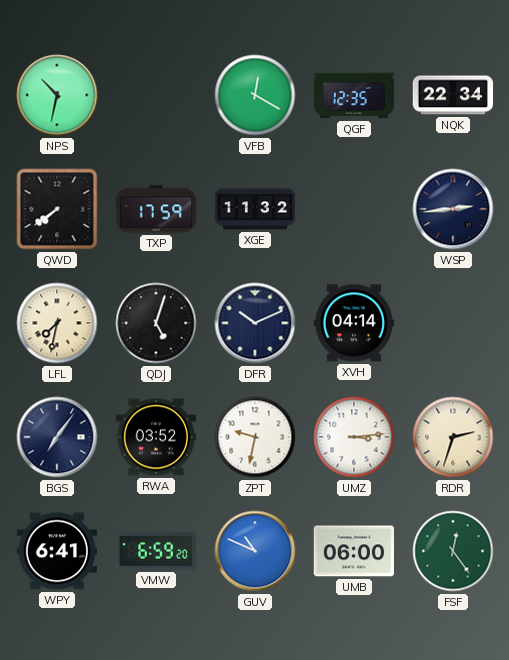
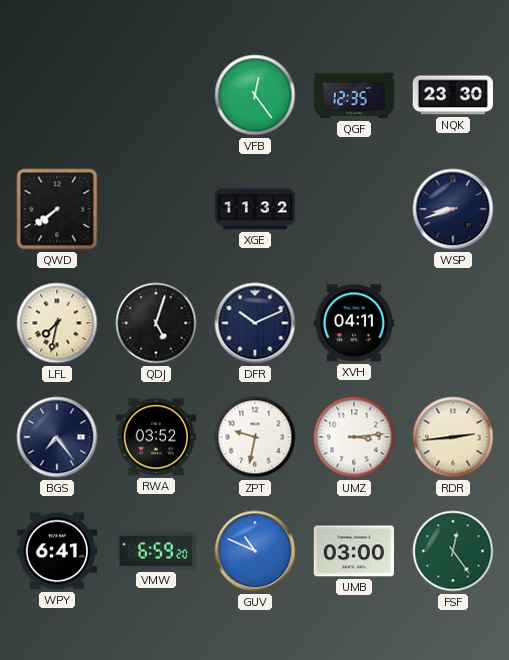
NPS: 10:32 -> none
VFB: 12:20 -> 12:24
NQK: 22:34 -> 23:30
TXP: 17:59 -> none
WSP: 2:44 -> 8:42
XVH: 04:14 -> 04:11
BGS: 7:06 -> 7:24
RDR: 2:33 -> 2:44
UMB: 06:00 -> 03:00
